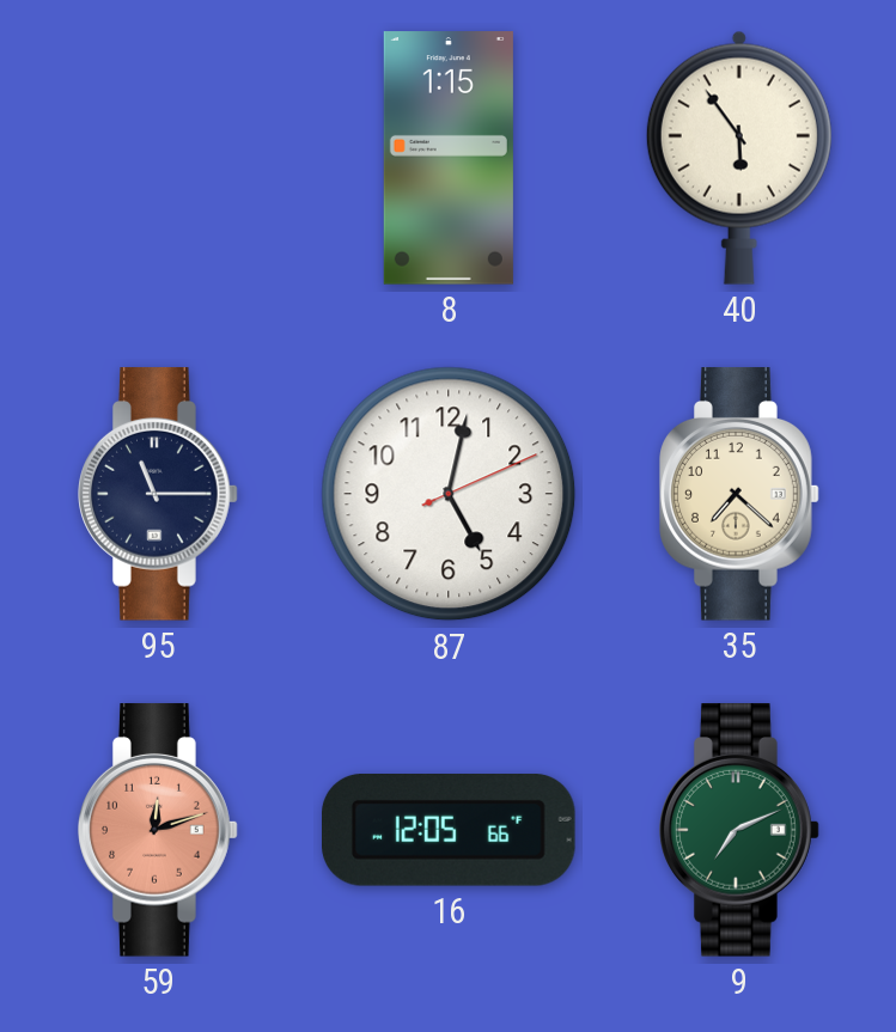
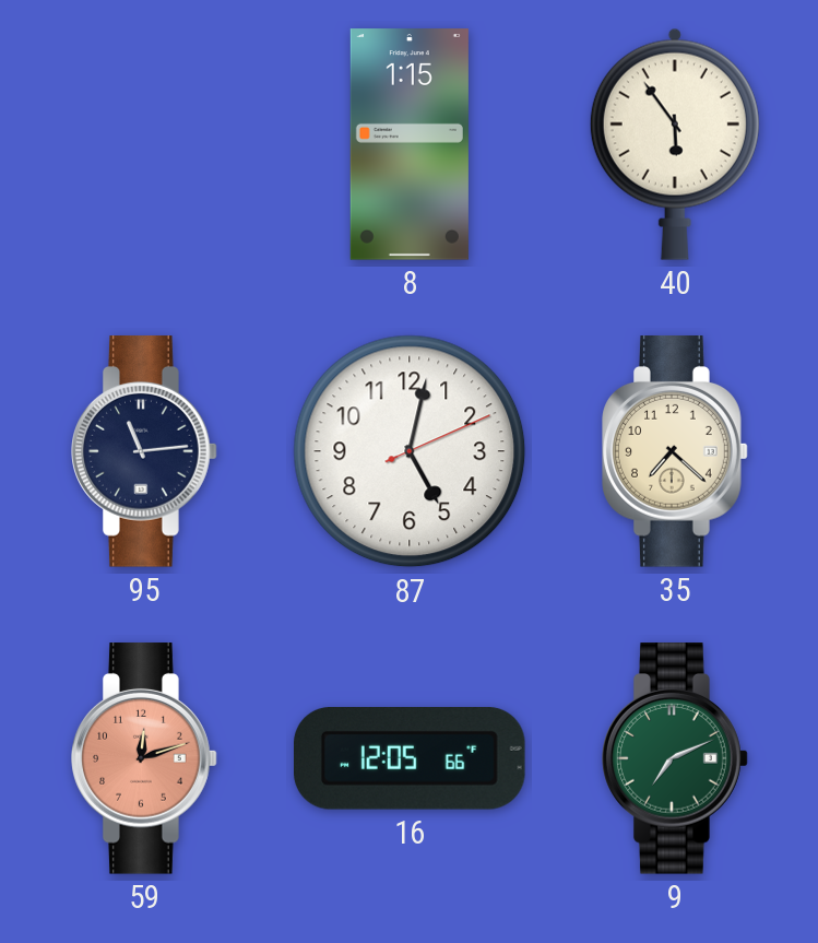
95: 11:15 -> 11:14
